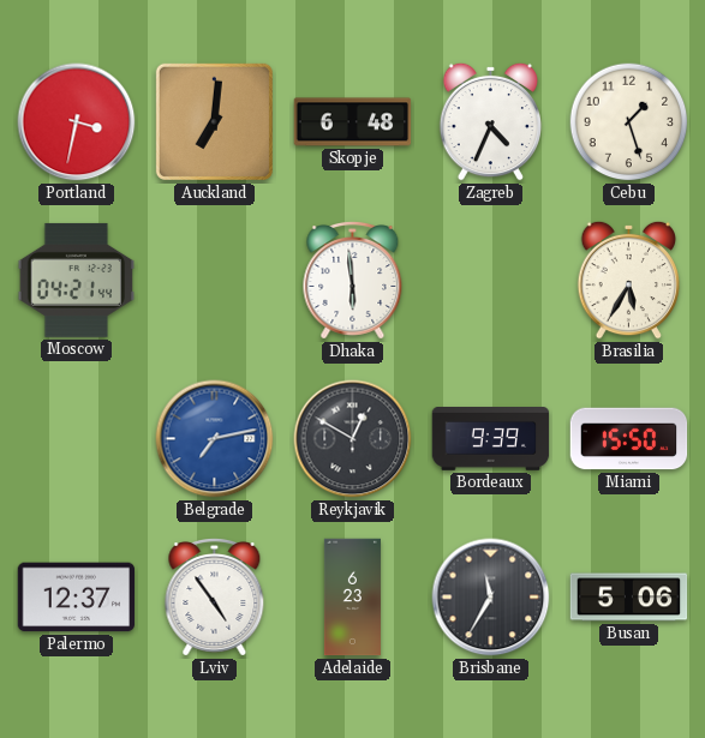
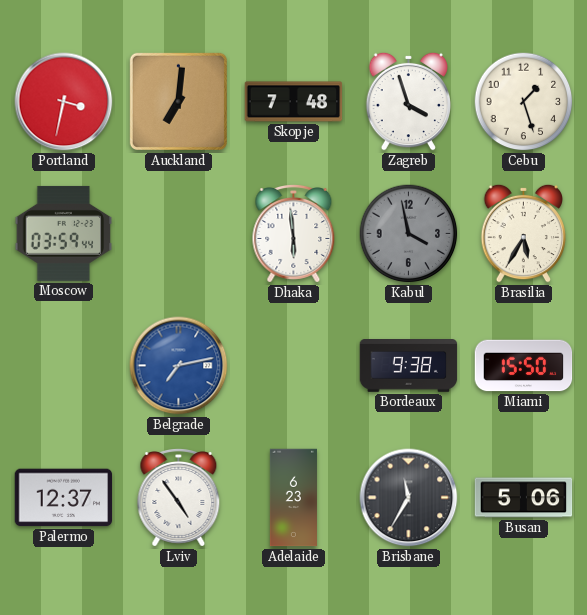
Skopje: 6:48 -> 7:48
Zagreb: 4:34 -> 3:57
Moscow: 04:21 -> 03:59
Kabul: none -> 3:58
Reykjavik: 12:50 -> none
Bordeaux: 9:39 -> 9:38
